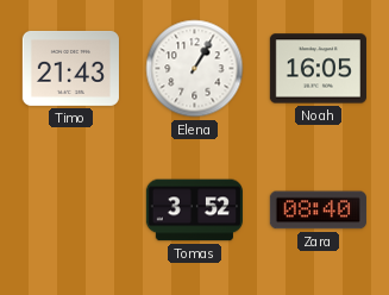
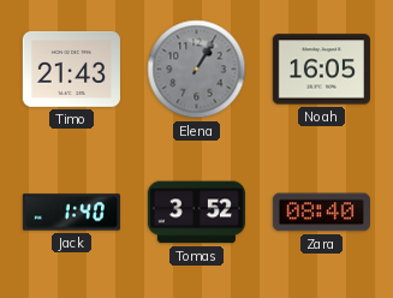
Elena dial: white -> grey
Jack: none -> 1:40
